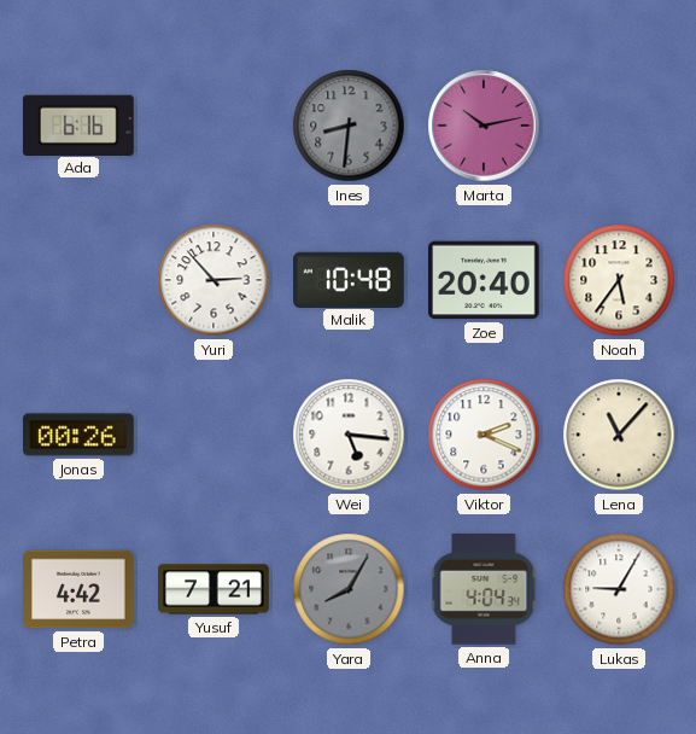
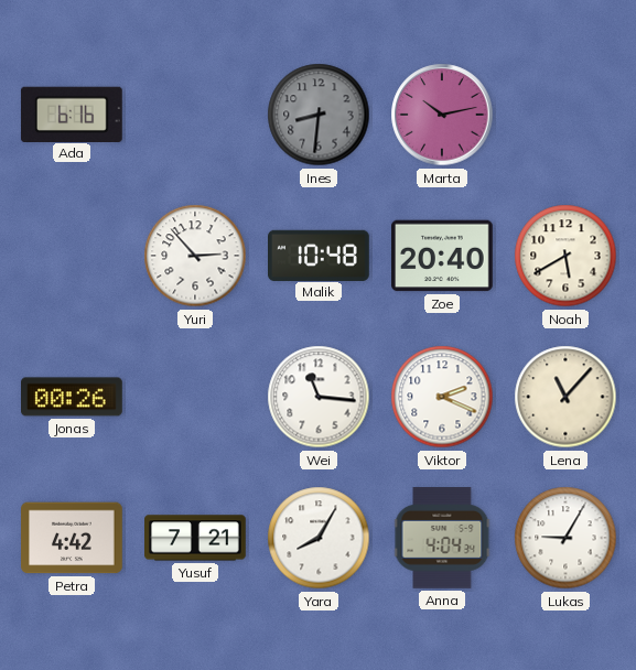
Noah: 5:36 -> 5:40
Wei: 5:16 -> 11:16
Yara dial: grey -> white
